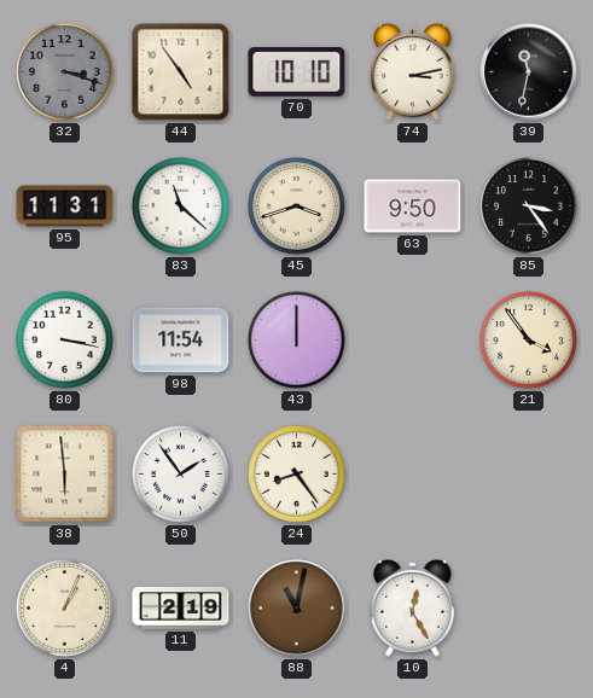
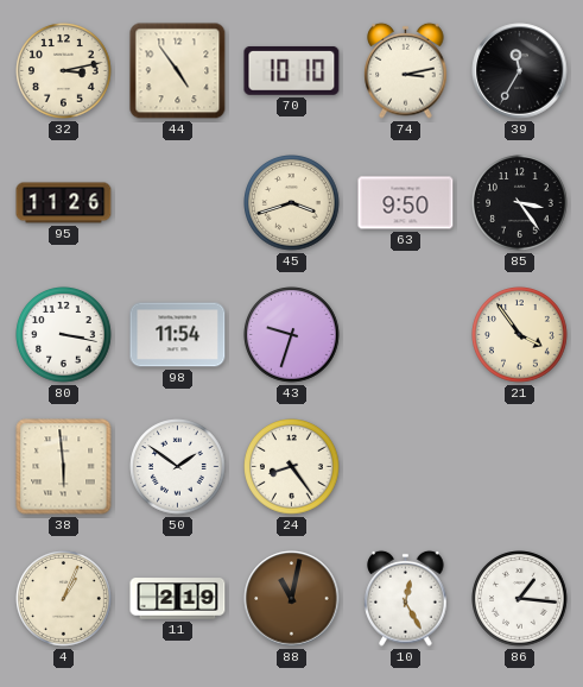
32: 3:18 -> 3:13
32 dial: grey -> cream
39: 11:32 -> 11:35
95: 11:31 -> 11:26
83: 11:22 -> none
43: 12:00 -> 9:33
50: 1:54 -> 1:51
86: none -> 1:16
